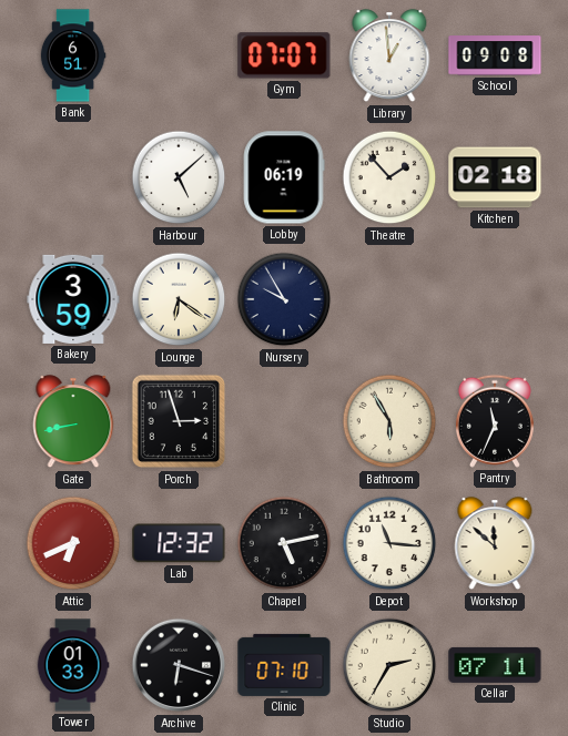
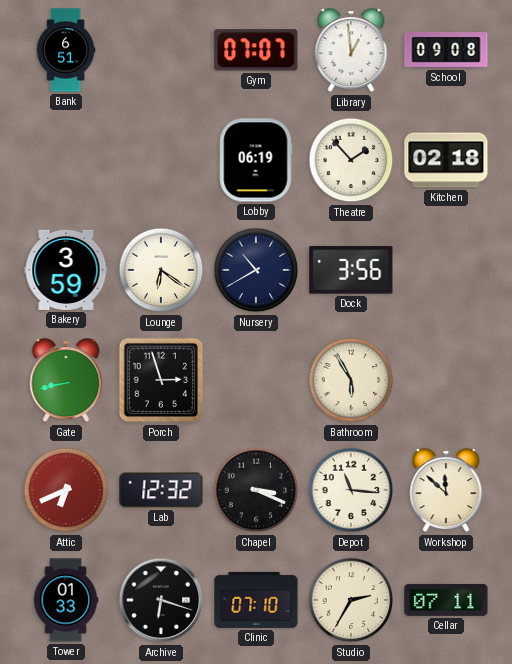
Harbour: 5:08 -> none
Nursery: 9:55 -> 10:40
Dock: none -> 3:56
Pantry: 11:34 -> none
Chapel: 5:13 -> 3:19
